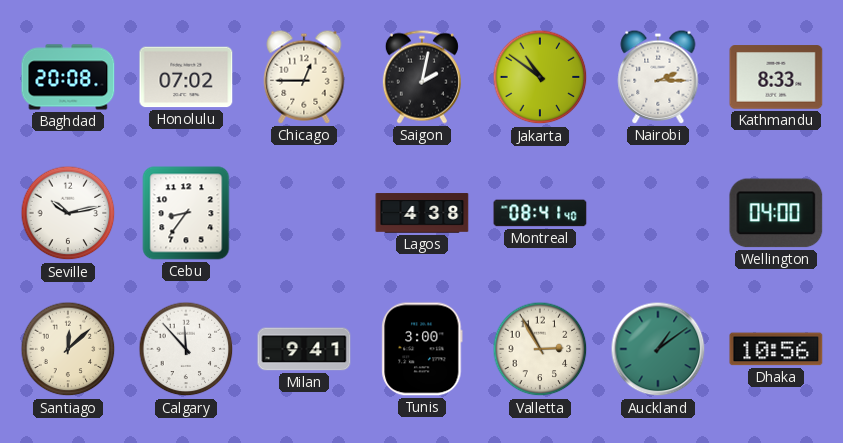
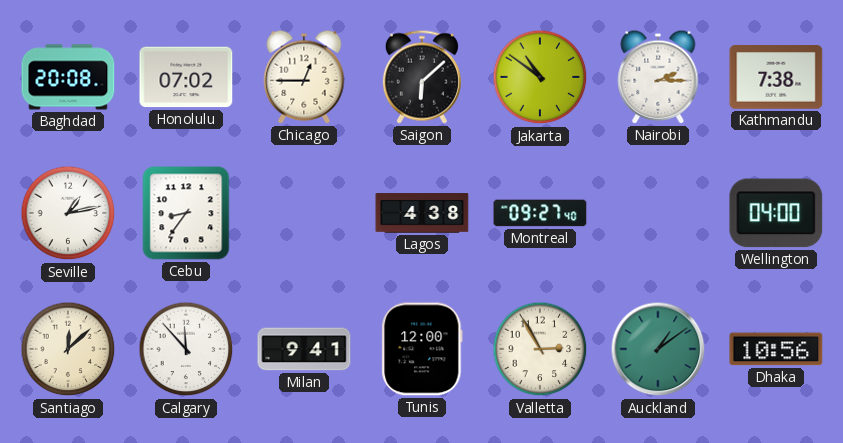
Saigon: 2:02 -> 6:08
Kathmandu: 8:33 -> 7:38
Seville: 10:13 -> 1:13
Montreal: 08:41 -> 09:27
Tunis: 3:00 -> 12:00
